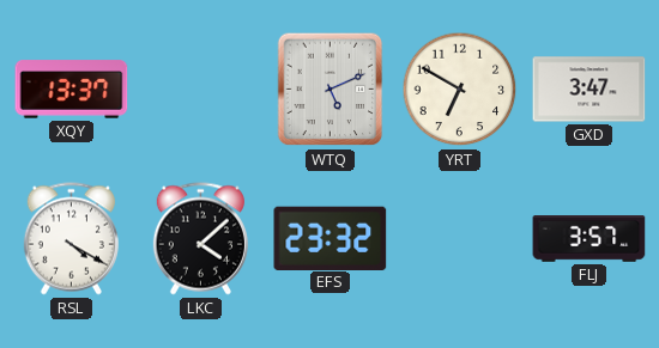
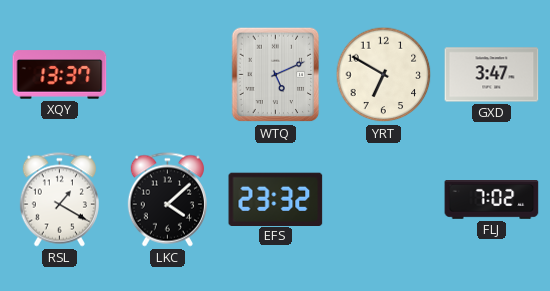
RSL: 4:20 -> 1:20
FLJ: 3:57 -> 7:02
